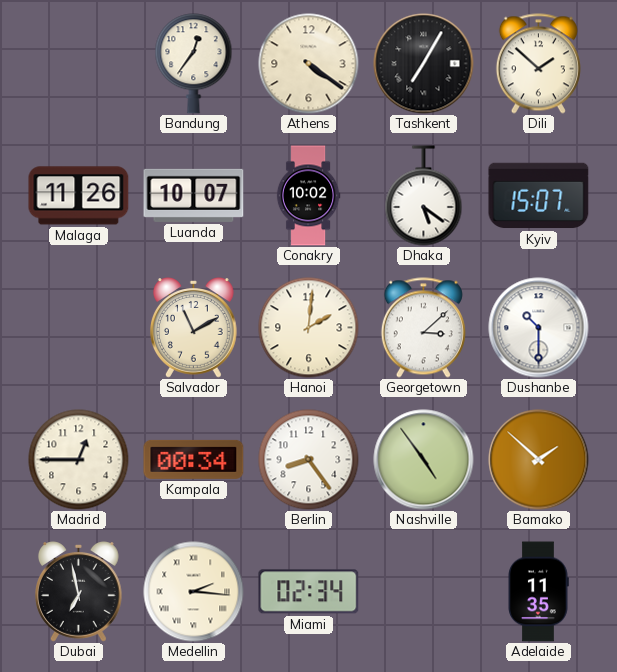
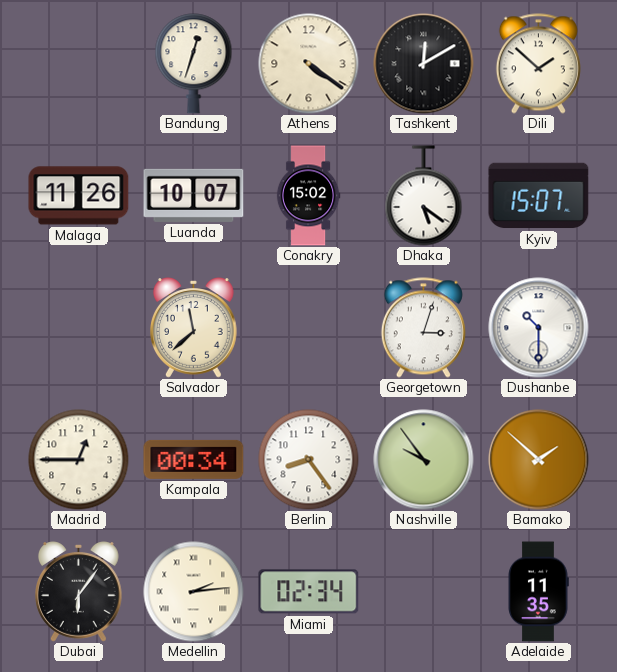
Bandung: 12:36 -> 12:33
Tashkent: 7:05 -> 12:10
Conakry: 10:02 -> 15:02
Salvador: 11:10 -> 11:38
Hanoi: 2:01 -> none
Georgetown: 3:08 -> 3:03
Nashville: 4:54 -> 9:54
Dubai: 6:58 -> 6:06
Medellin: 2:16 -> 2:14
